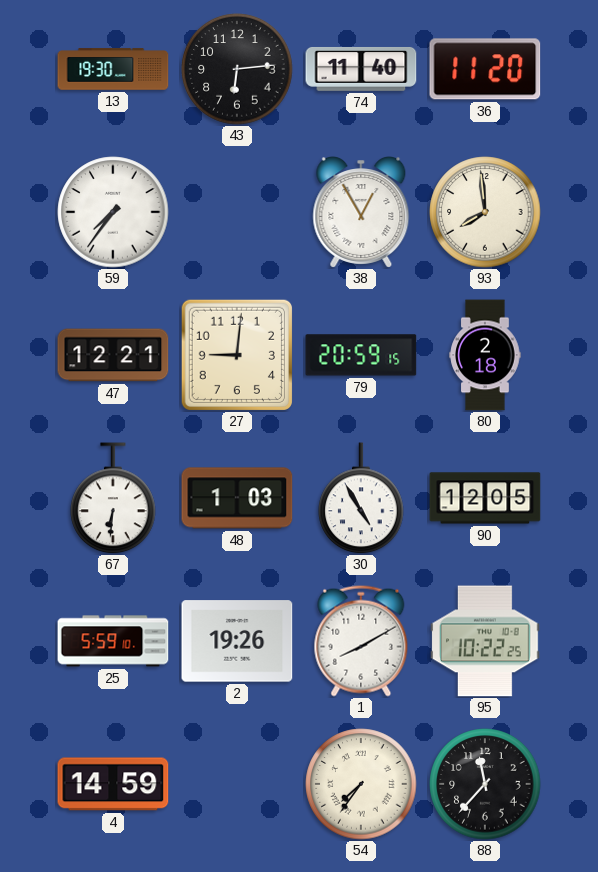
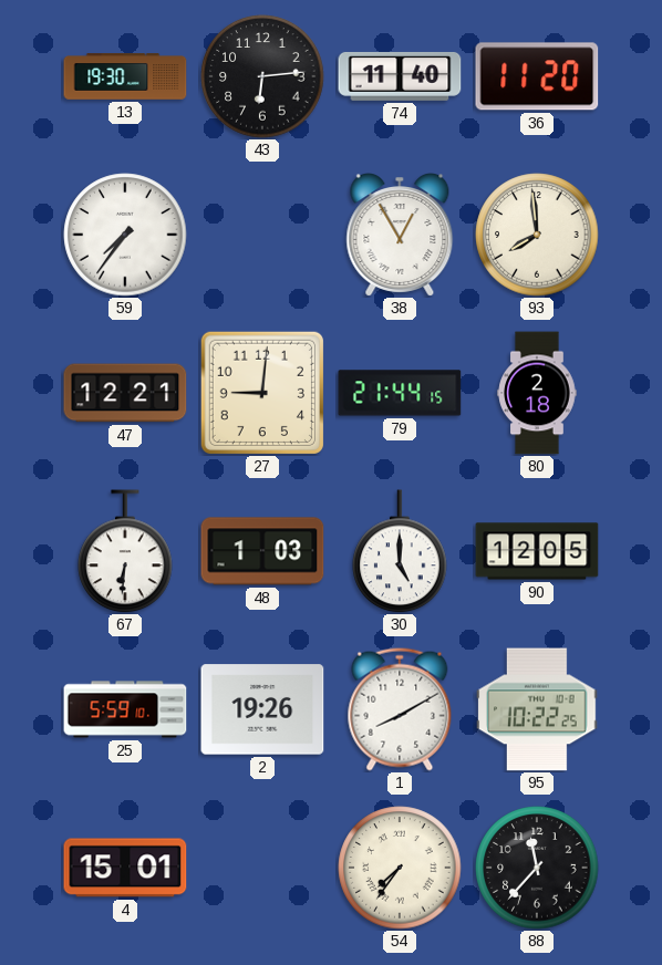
79: 20:59 -> 21:44
30: 4:55 -> 5:00
4: 14:59 -> 15:01
